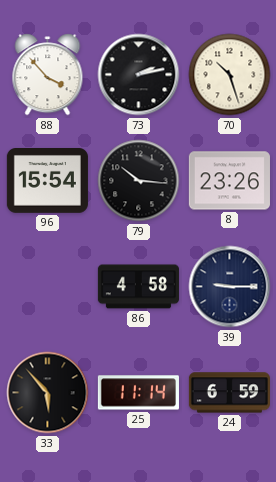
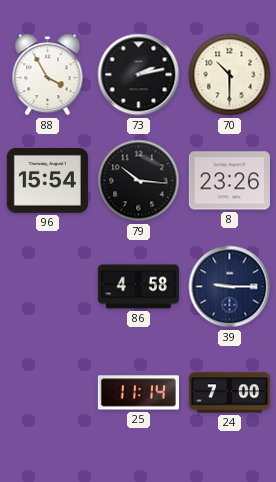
88: 3:53 -> 3:55
70: 10:27 -> 10:30
33: 5:53 -> none
24: 6:59 -> 7:00
